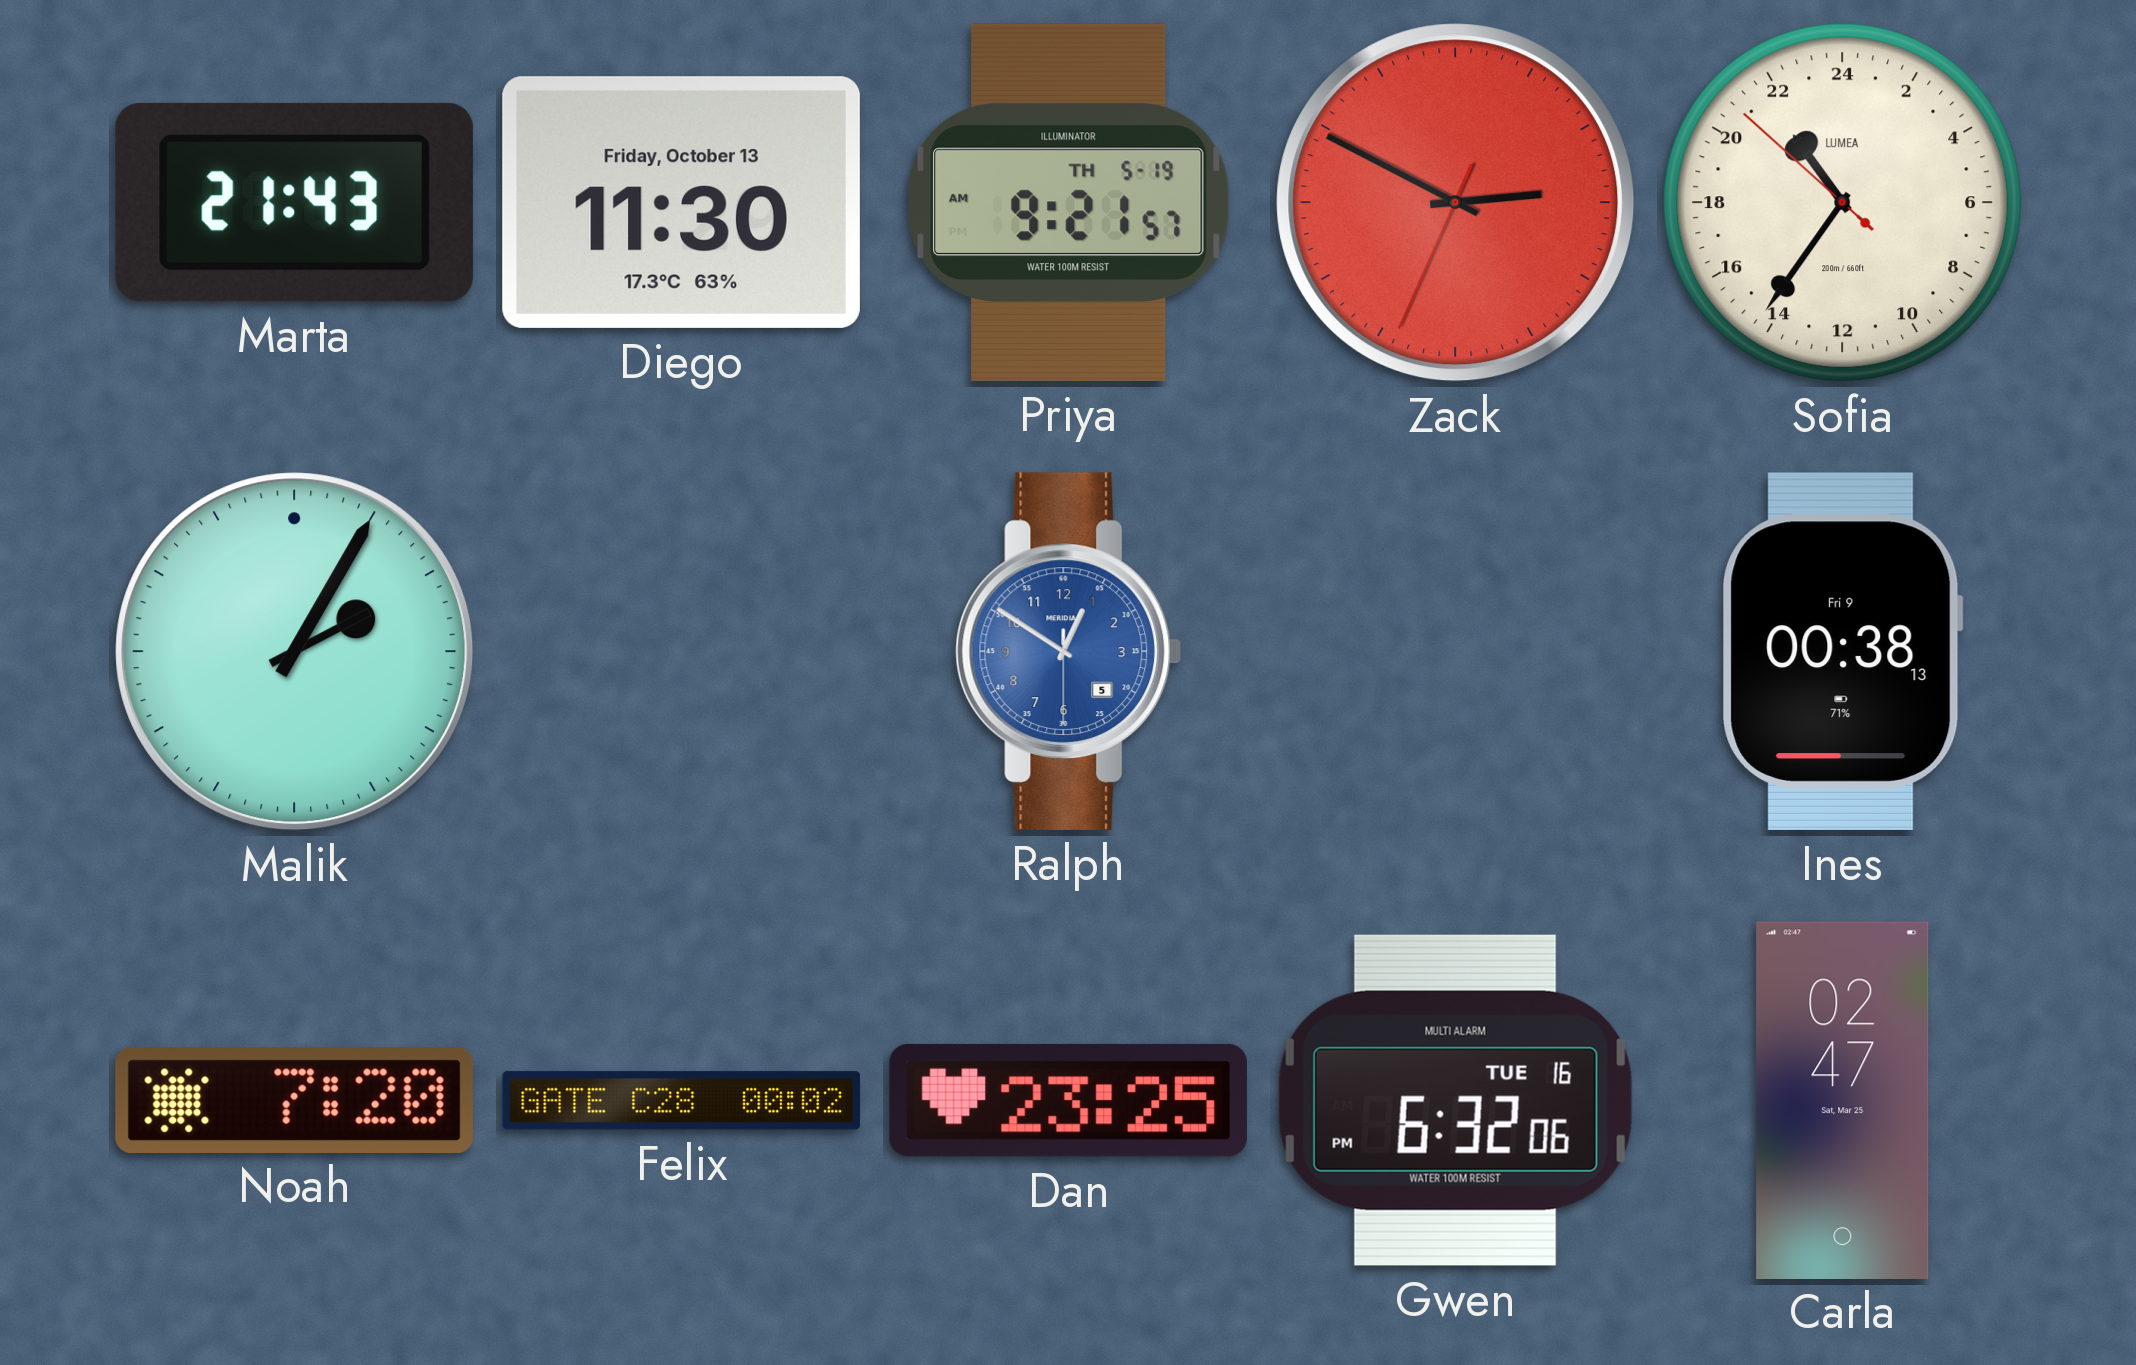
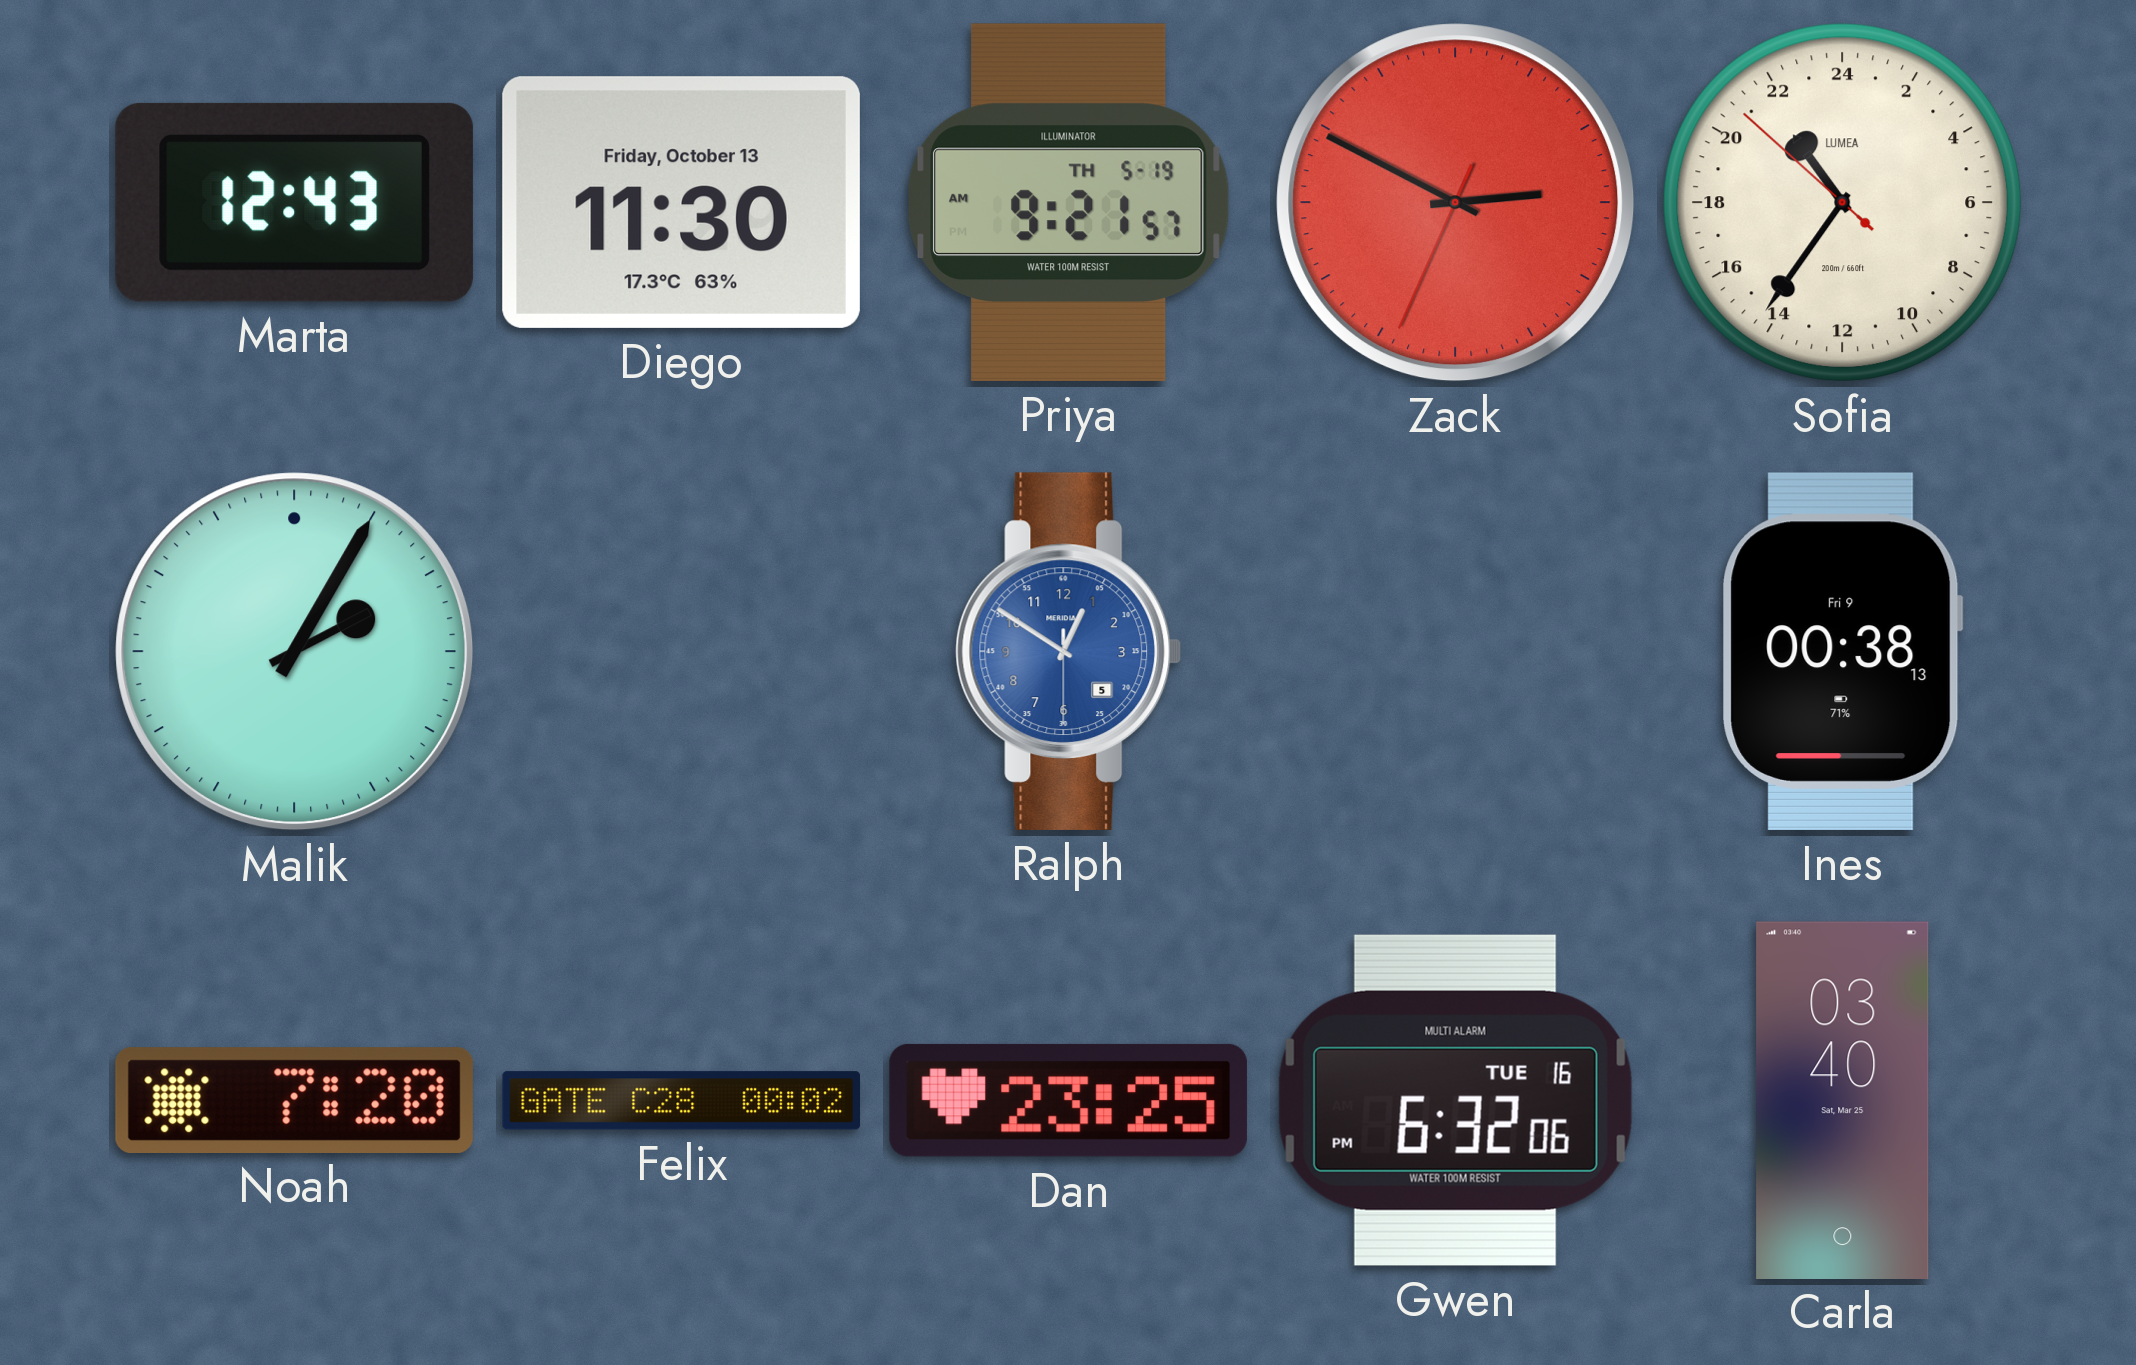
Marta: 21:43 -> 12:43
Carla: 02:47 -> 03:40
